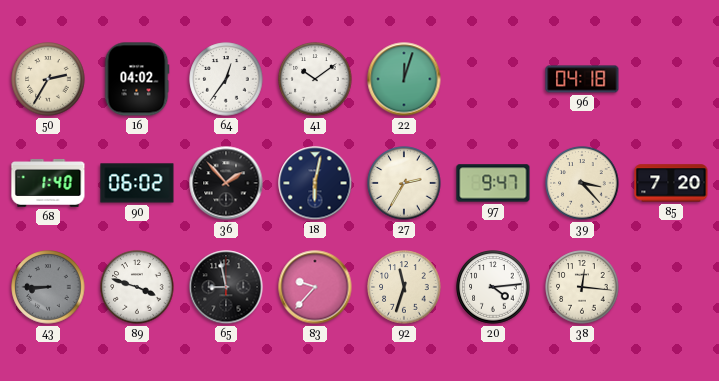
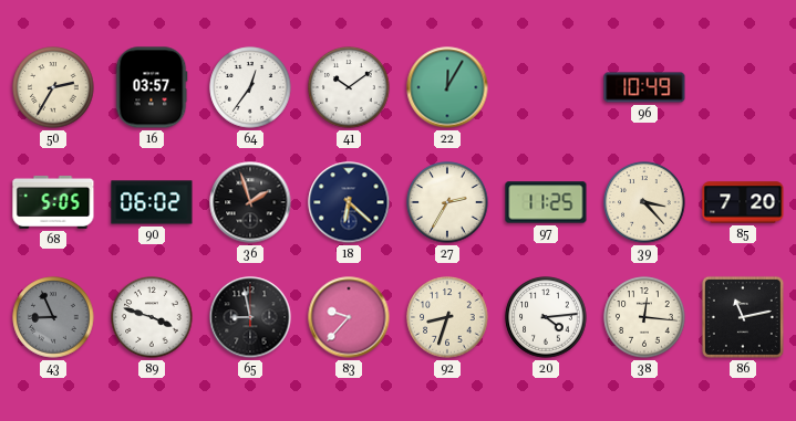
16: 04:02 -> 03:57
22: 12:03 -> 12:05
96: 04:18 -> 10:49
68: 1:40 -> 5:05
36: 1:53 -> 1:57
18: 6:02 -> 6:22
97: 9:47 -> 11:25
43: 8:45 -> 8:56
92: 11:33 -> 8:33
86: none -> 11:13
